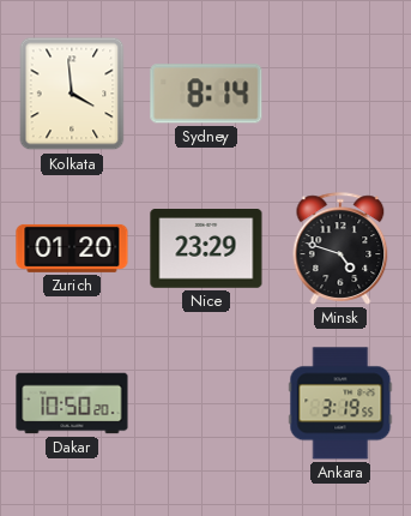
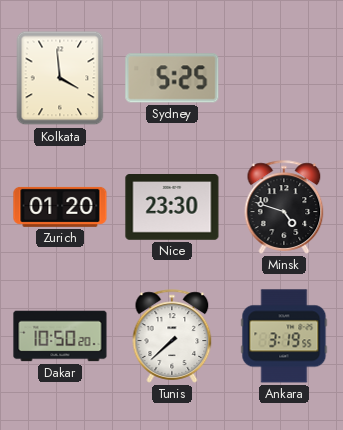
Sydney: 8:14 -> 5:25
Nice: 23:29 -> 23:30
Tunis: none -> 7:38
